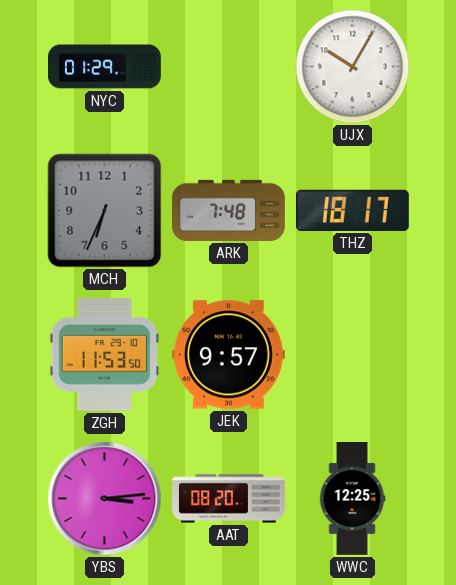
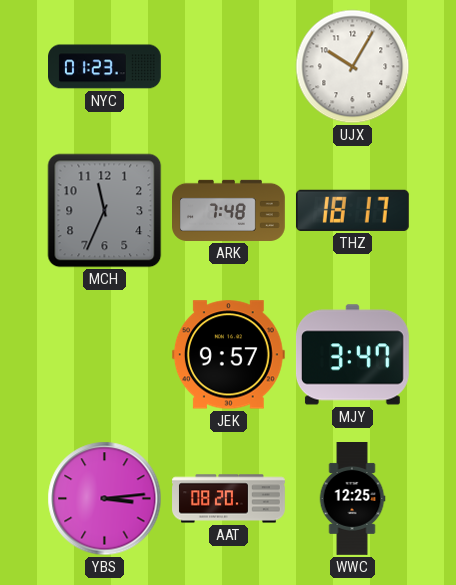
NYC: 01:29 -> 01:23
MCH: 6:34 -> 11:34
ZGH: 11:53 -> none
MJY: none -> 3:47
